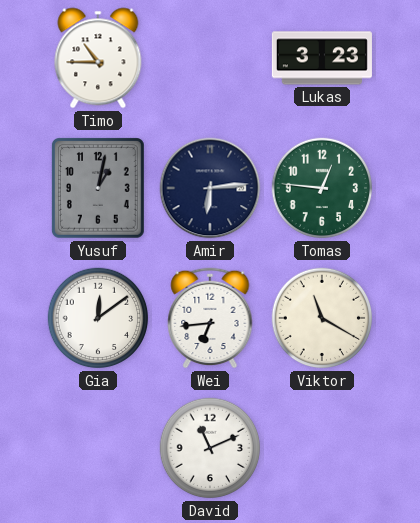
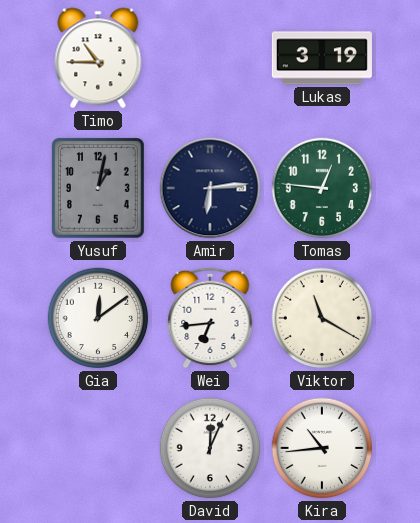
Lukas: 3:23 -> 3:19
David: 11:11 -> 12:04
Kira: none -> 10:44
